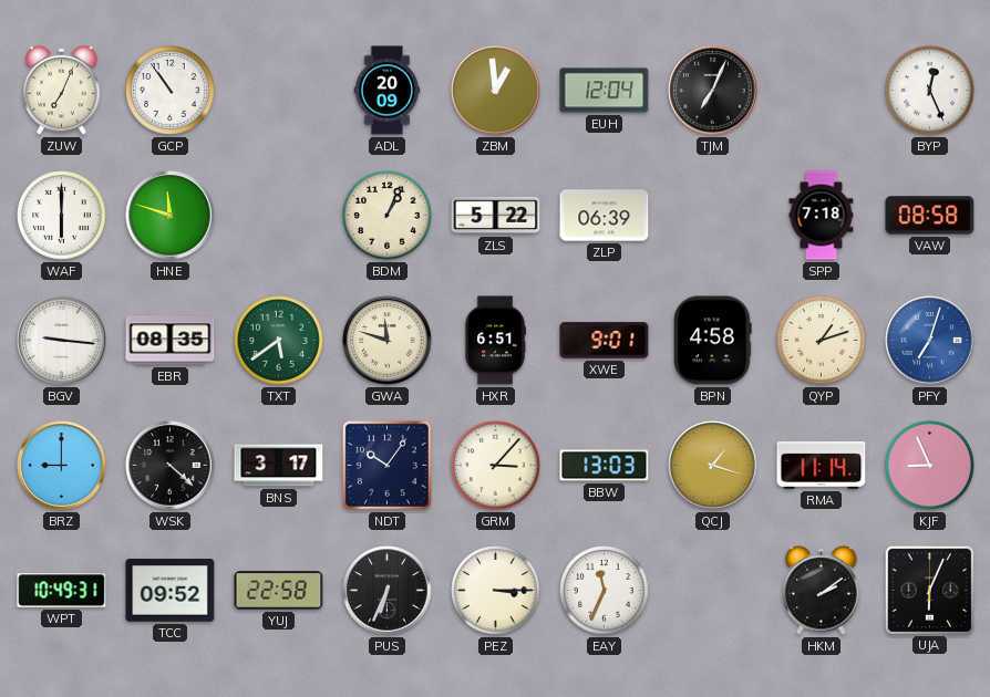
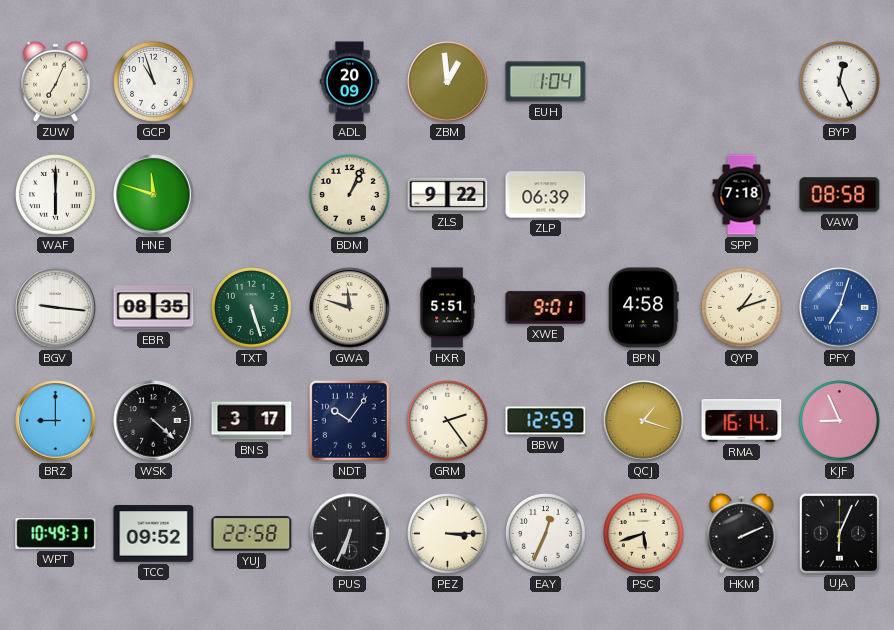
GCP: 10:54 -> 10:57
EUH: 12:04 -> 1:04
TJM: 7:04 -> none
ZLS: 5:22 -> 9:22
TXT: 5:39 -> 5:27
HXR: 6:51 -> 5:51
GRM: 3:07 -> 2:24
BBW: 13:03 -> 12:59
RMA: 11:14 -> 16:14
EAY: 11:34 -> 12:34
PSC: none -> 5:42
HKM: 2:09 -> 2:11
